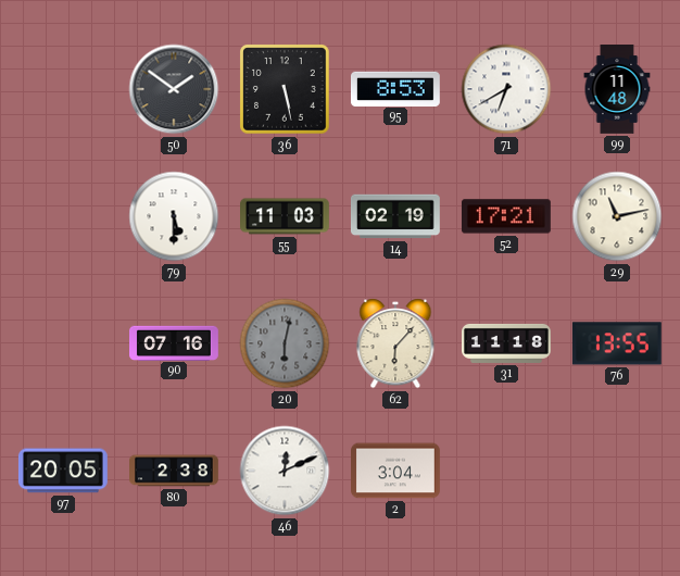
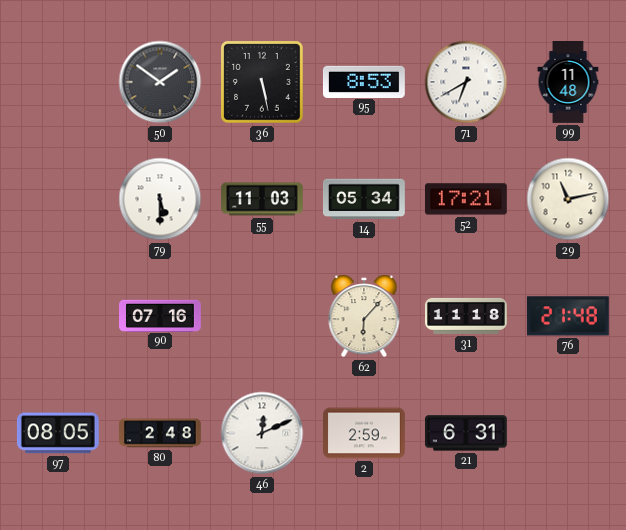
14: 02:19 -> 05:34
20: 6:02 -> none
76: 13:55 -> 21:48
97: 20:05 -> 08:05
80: 2:38 -> 2:48
2: 3:04 -> 2:59
21: none -> 6:31
